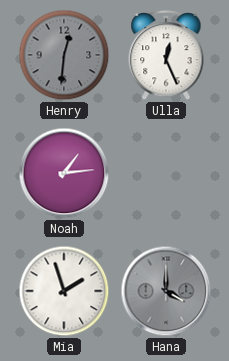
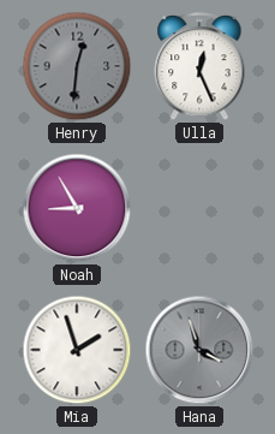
Noah: 1:14 -> 8:55
Hana: 4:00 -> 3:57
